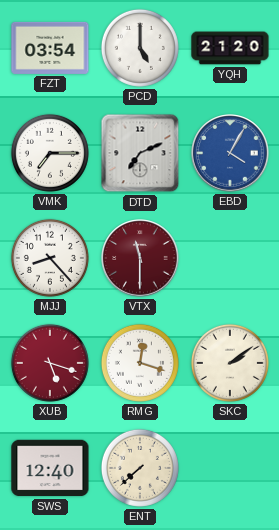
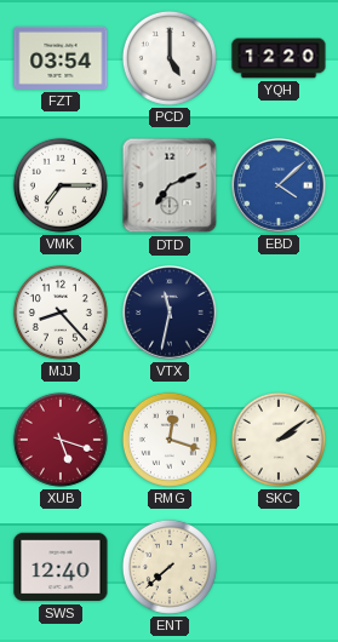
YQH: 21:20 -> 12:20
EBD: 4:05 -> 4:08
VTX: 11:30 -> 11:32
VTX dial: burgundy -> navy
